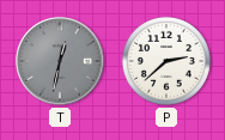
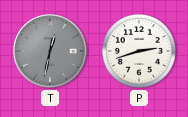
P: 2:38 -> 2:42
